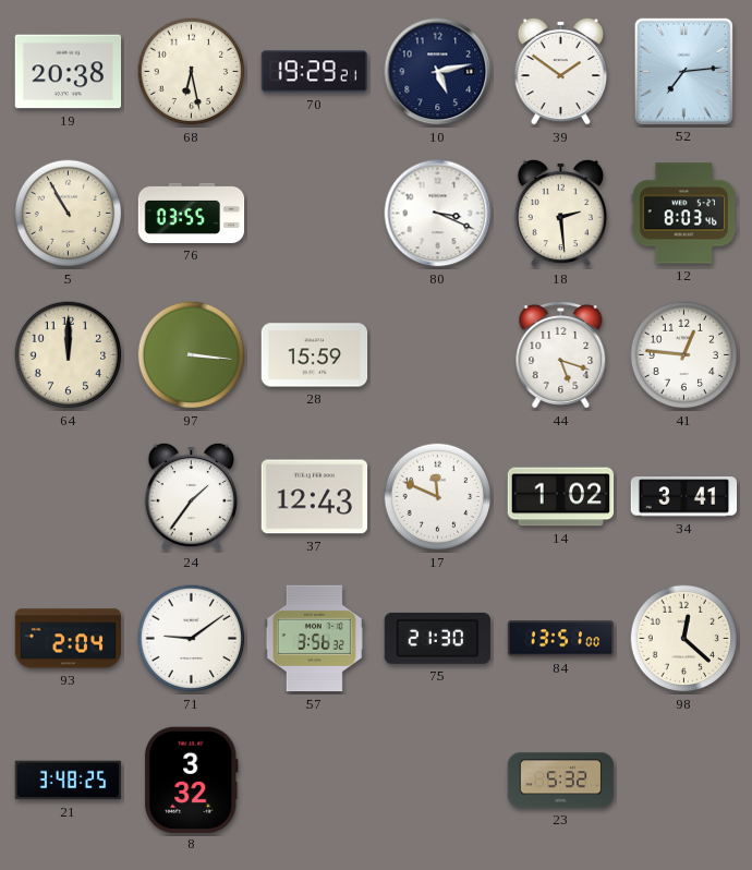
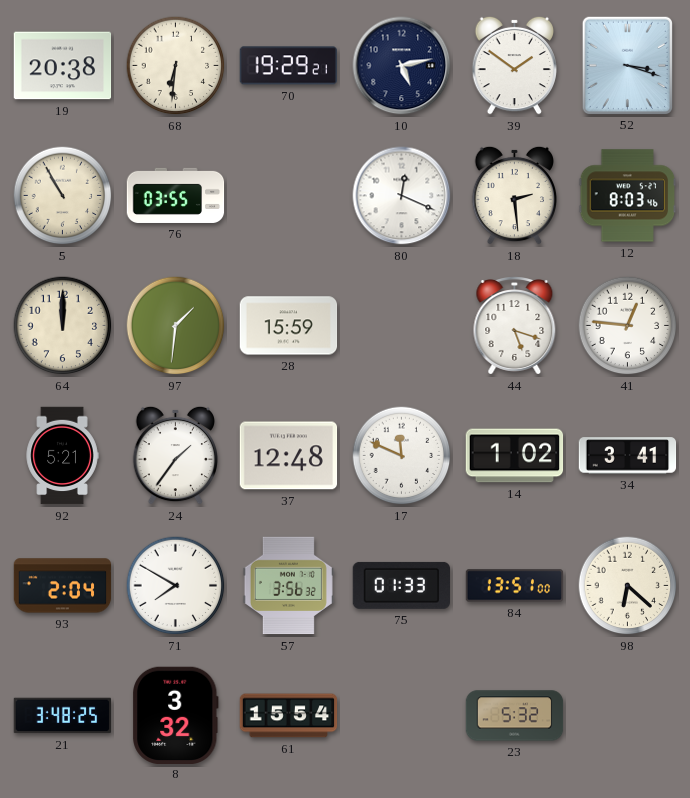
68: 6:28 -> 6:31
52: 7:14 -> 3:18
80: 3:19 -> 12:19
97: 3:16 -> 1:31
92: none -> 5:21
37: 12:43 -> 12:48
71: 9:09 -> 7:50
75: 21:30 -> 01:33
98: 12:22 -> 6:22
61: none -> 15:54
